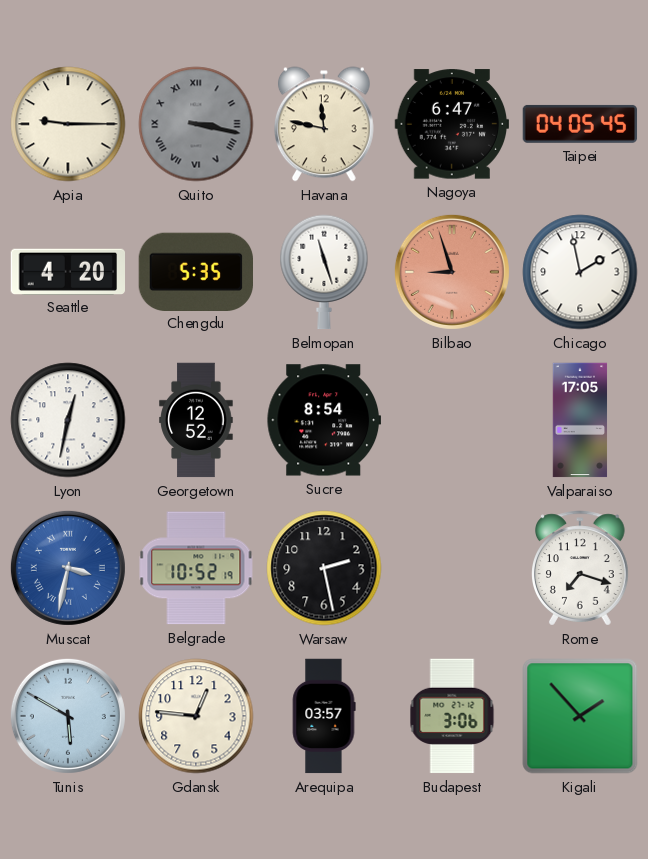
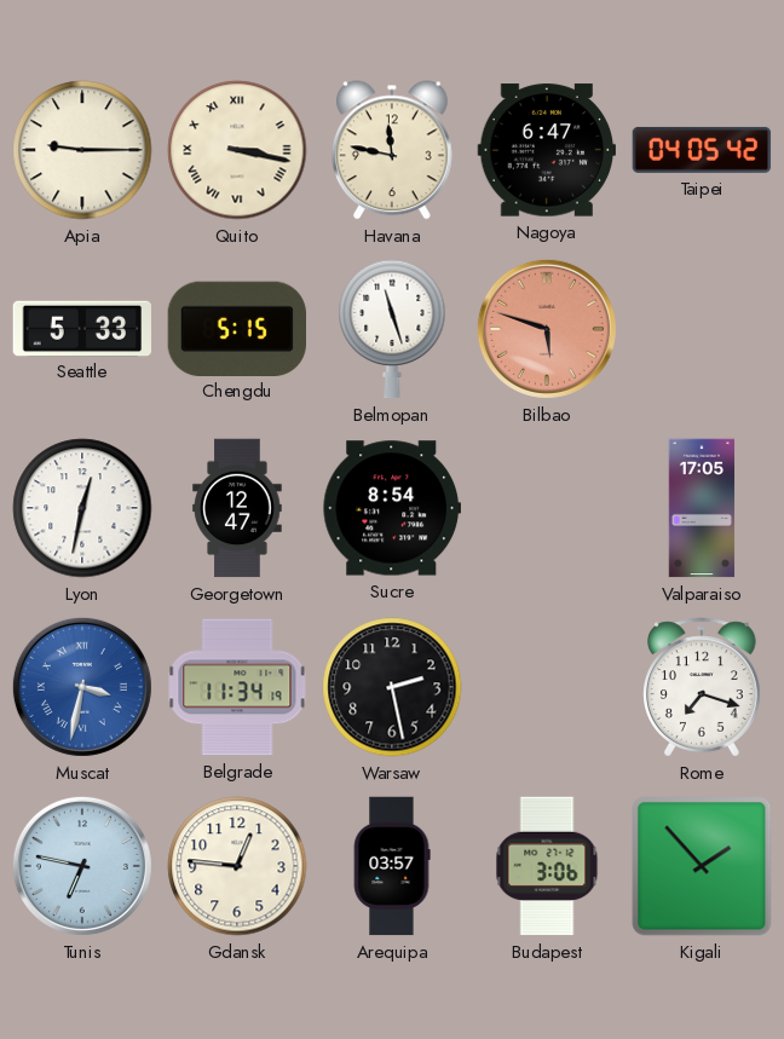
Quito dial: grey -> cream
Taipei: 04:05:45 -> 04:05:42
Seattle: 4:20 -> 5:33
Chengdu: 5:35 -> 5:15
Bilbao: 8:57 -> 5:48
Chicago: 1:58 -> none
Georgetown: 12:52 -> 12:47
Belgrade: 10:52 -> 11:34
Tunis: 5:50 -> 6:47
